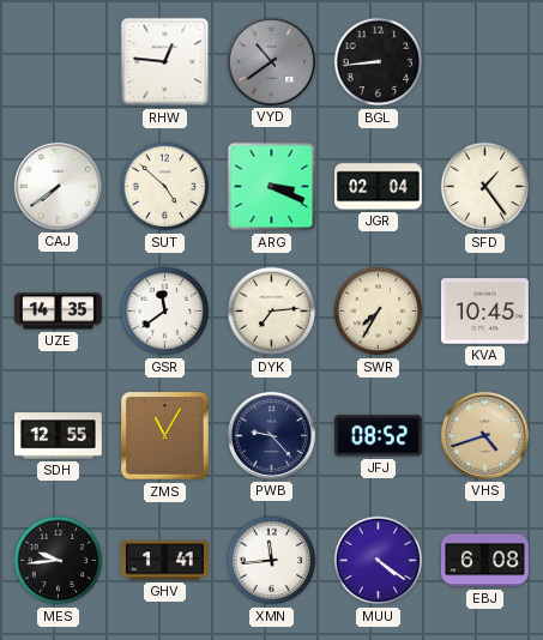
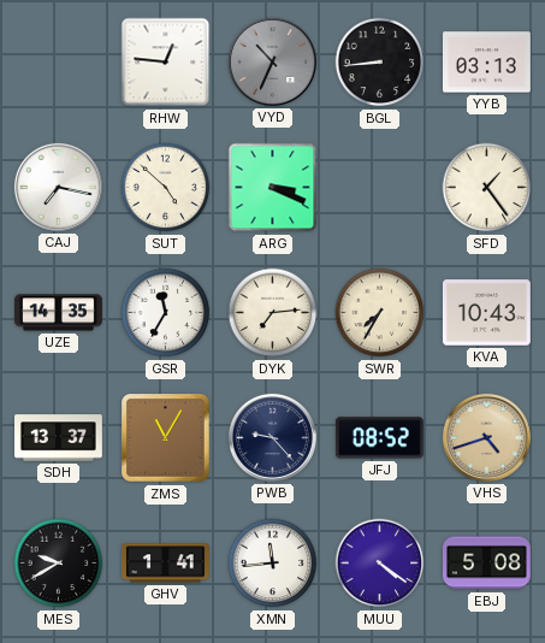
VYD: 10:39 -> 10:34
YYB: none -> 03:13
CAJ: 7:39 -> 7:17
JGR: 02:04 -> none
GSR: 11:39 -> 11:35
KVA: 10:45 -> 10:43
SDH: 12:55 -> 13:37
MES: 9:44 -> 9:40
EBJ: 6:08 -> 5:08
